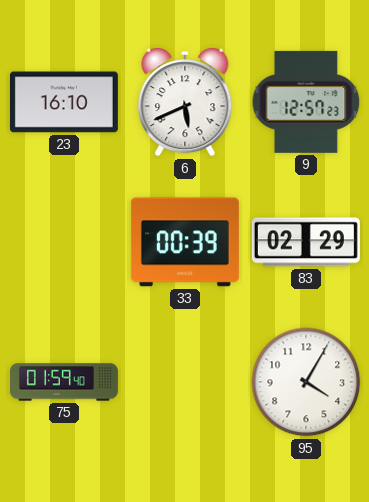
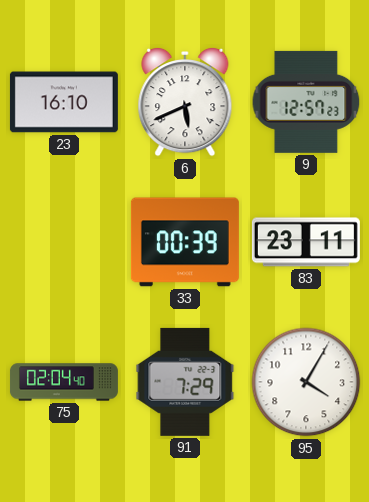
83: 02:29 -> 23:11
75: 01:59 -> 02:04
91: none -> 7:29
